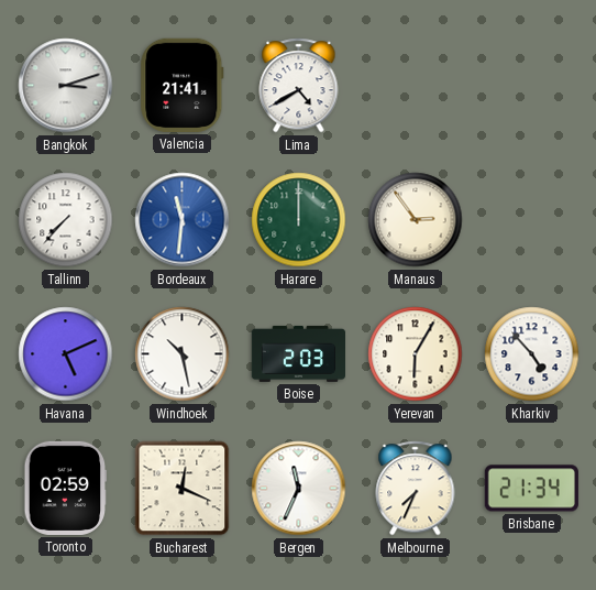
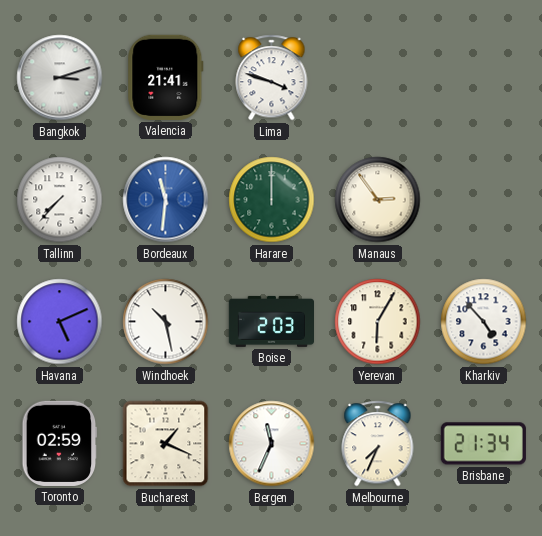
Lima: 4:40 -> 3:48
Bucharest: 12:19 -> 1:19
